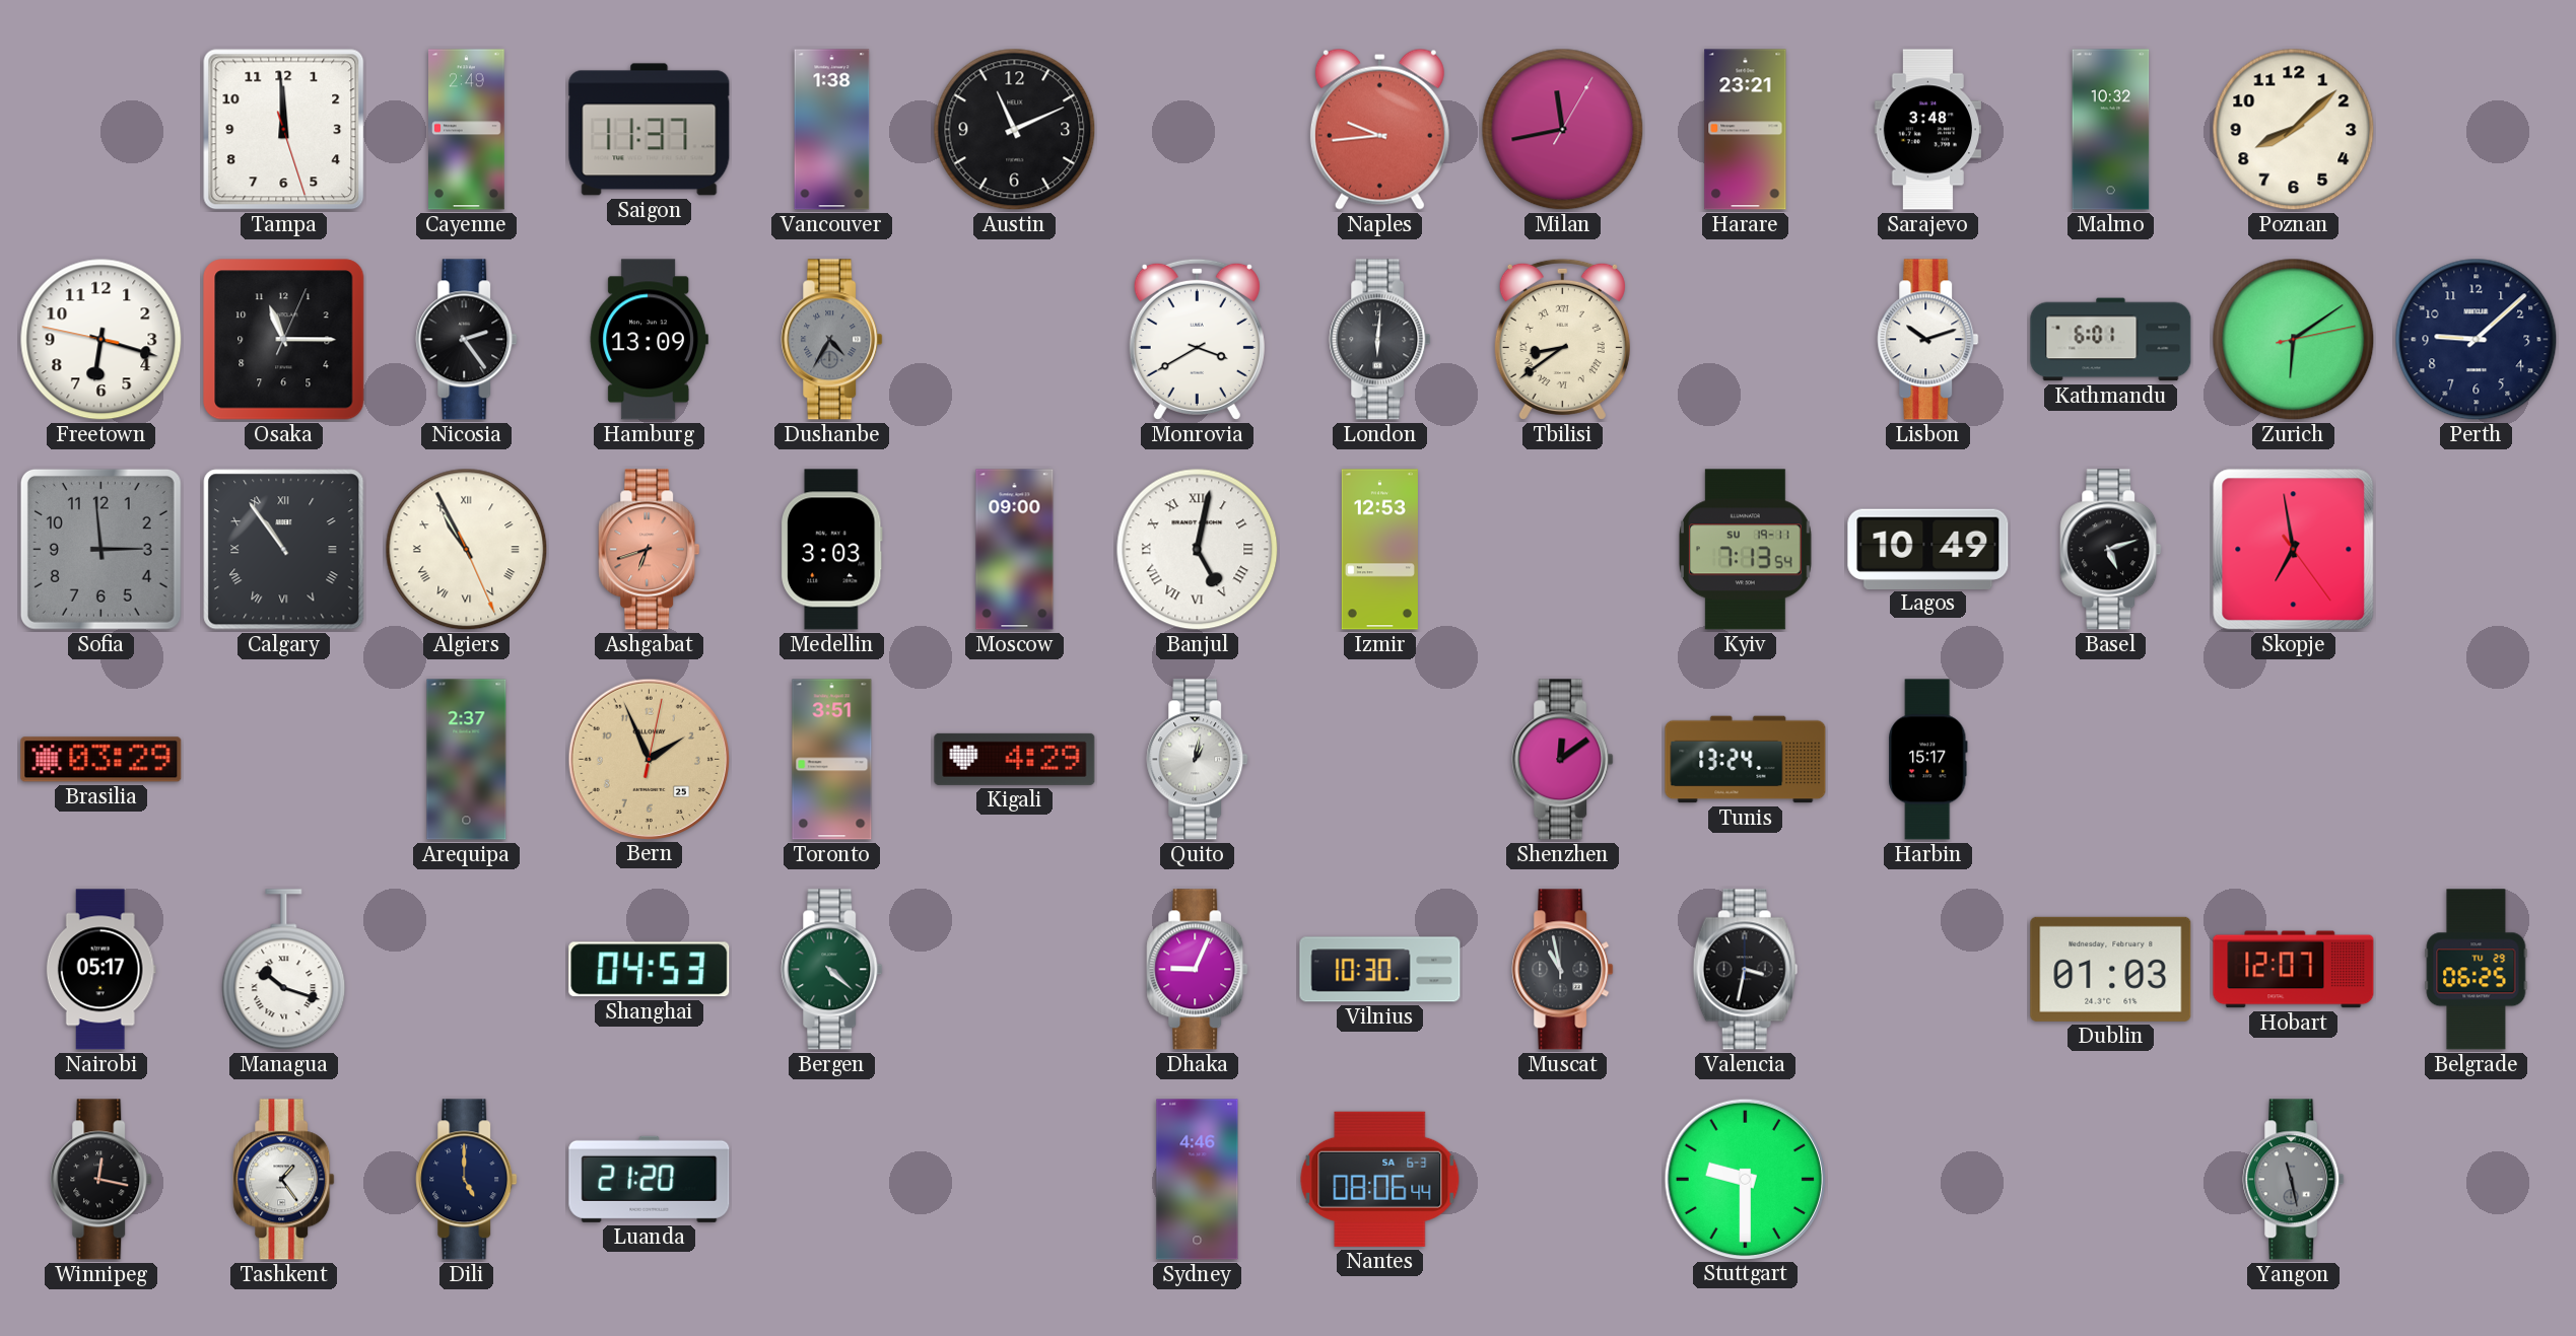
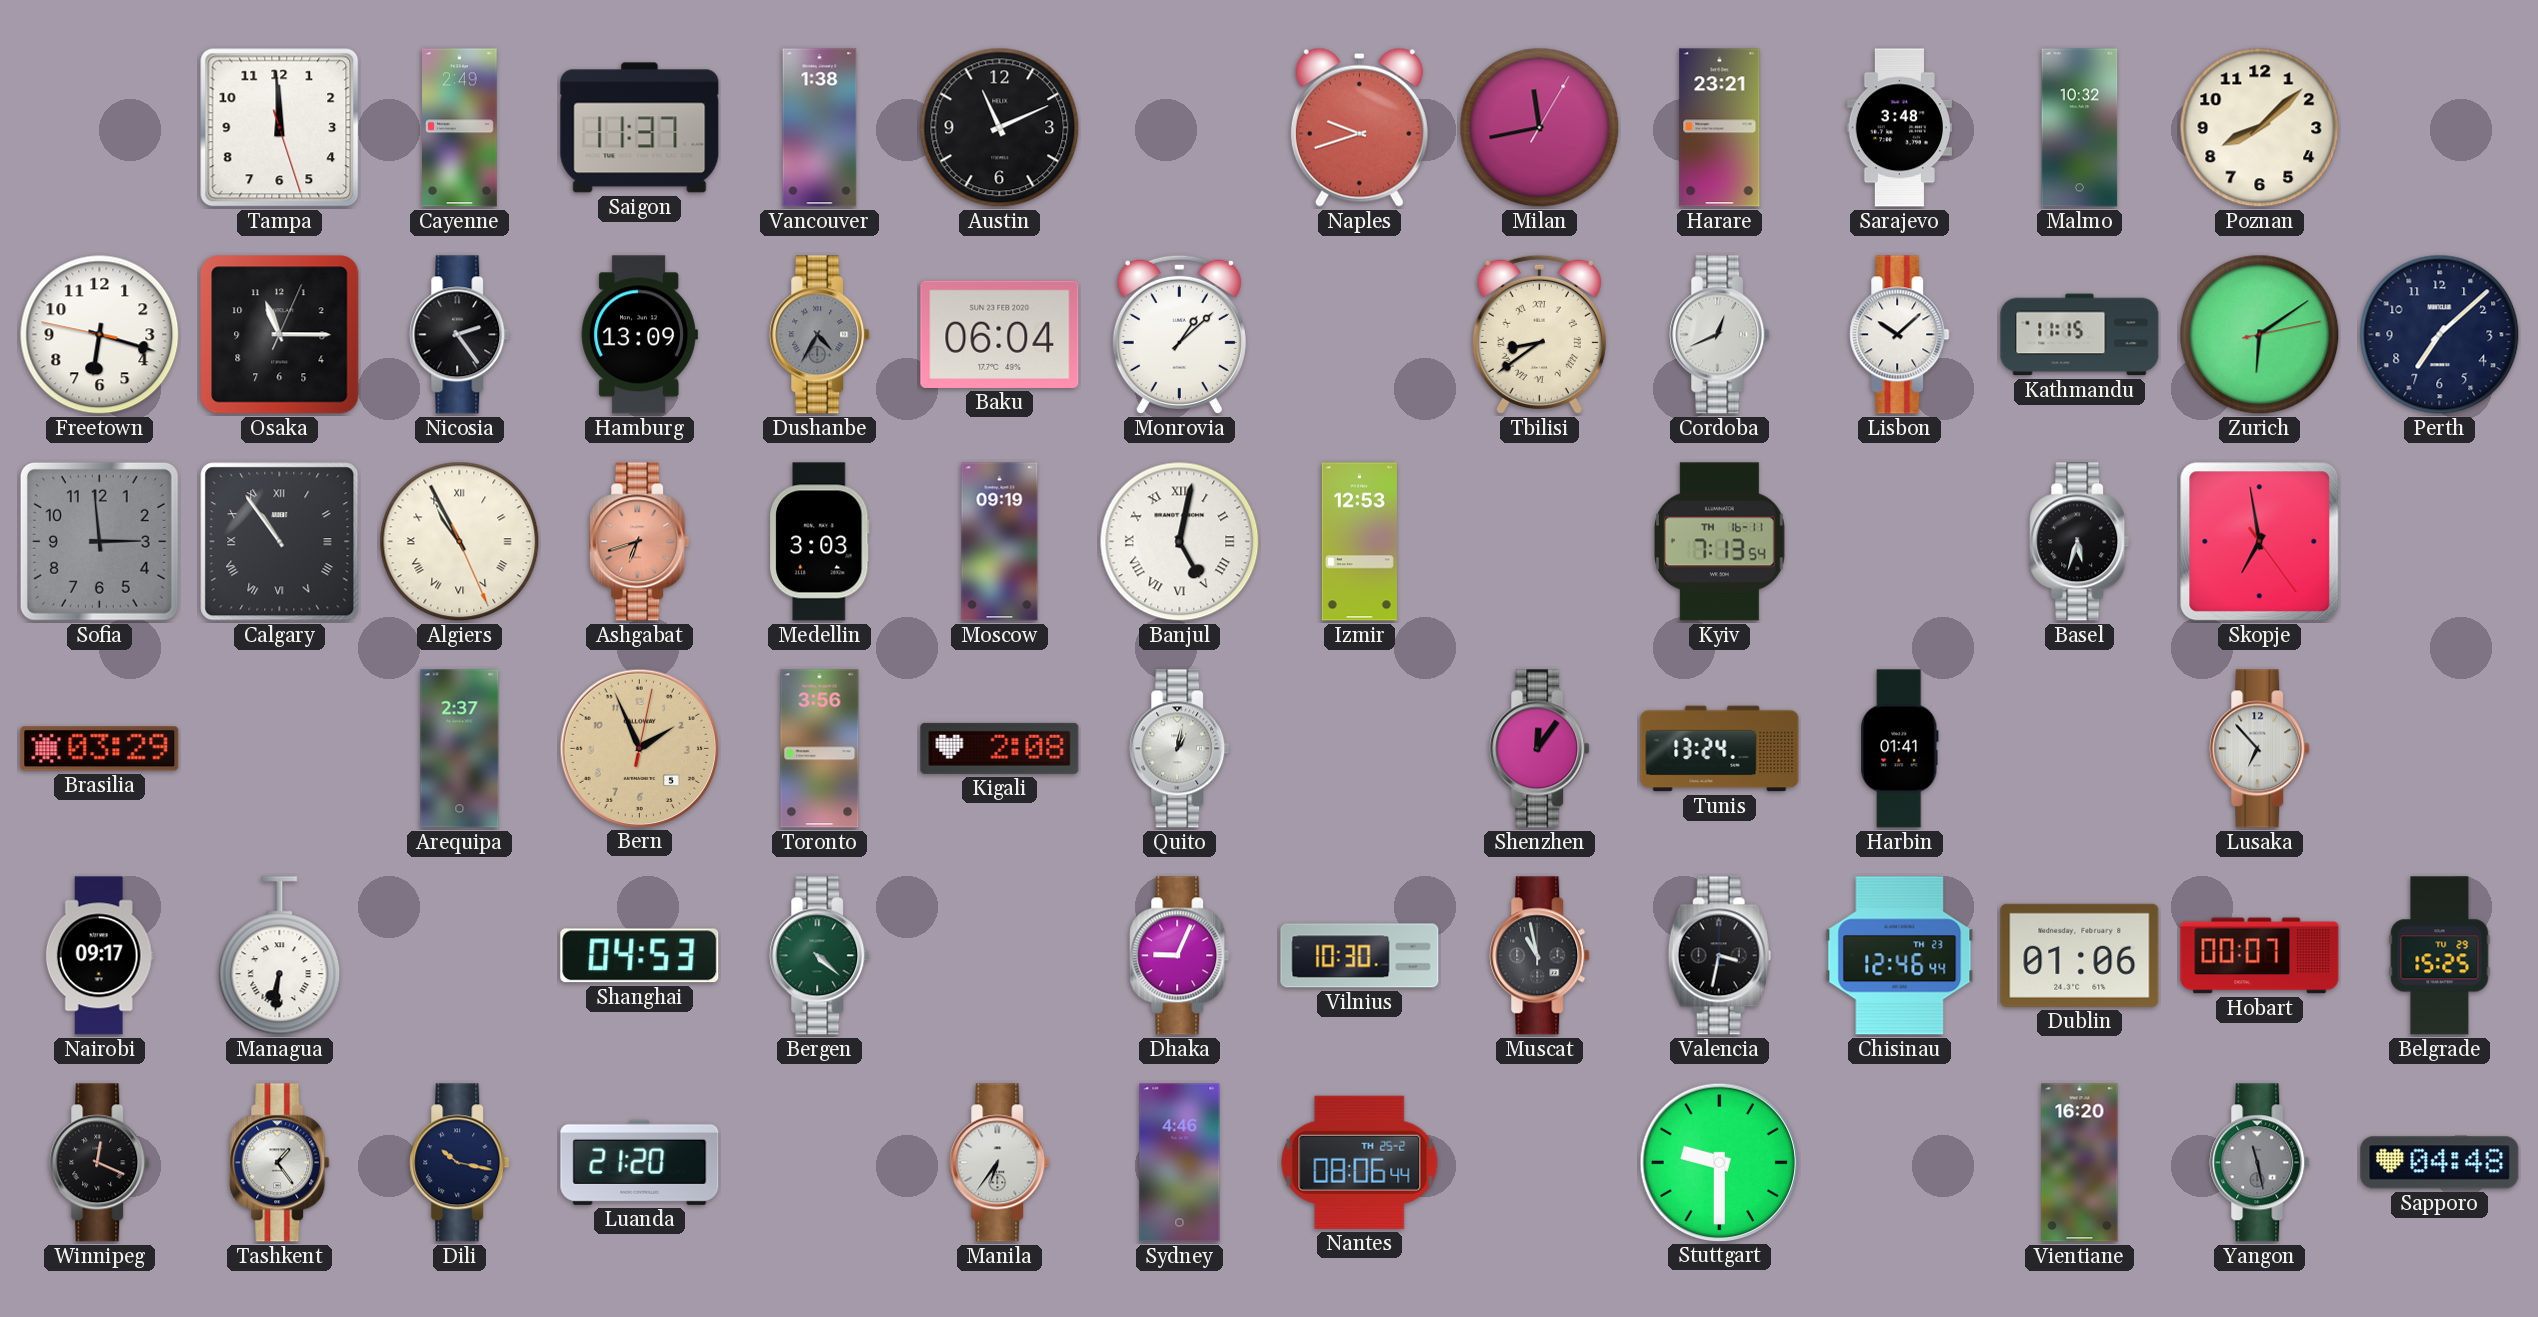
Naples: 9:44 -> 9:42
Baku: none -> 06:04
Monrovia: 3:40 -> 1:08
London: 6:01 -> none
Cordoba: none -> 12:41
Lisbon: 10:12 -> 10:08
Kathmandu: 6:01 -> 11:15
Perth: 9:08 -> 7:08
Moscow: 09:00 -> 09:19
Kyiv date: SU 19-11 -> TH 16-11
Lagos: 10:49 -> none
Basel: 5:12 -> 5:33
Bern date: 25 -> 5
Toronto: 3:51 -> 3:56
Kigali: 4:29 -> 2:08
Shenzhen: 12:09 -> 12:06
Harbin: 15:17 -> 01:41
Lusaka: none -> 6:53
Nairobi: 05:17 -> 09:17
Managua: 10:18 -> 6:31
Chisinau: none -> 12:46
Dublin: 01:03 -> 01:06
Hobart: 12:07 -> 00:07
Belgrade: 06:25 -> 15:25
Winnipeg: 12:17 -> 12:19
Dili: 5:00 -> 10:17
Manila: none -> 6:36
Nantes date: SA 6-3 -> TH 25-2
Vientiane: none -> 16:20
Sapporo: none -> 04:48
